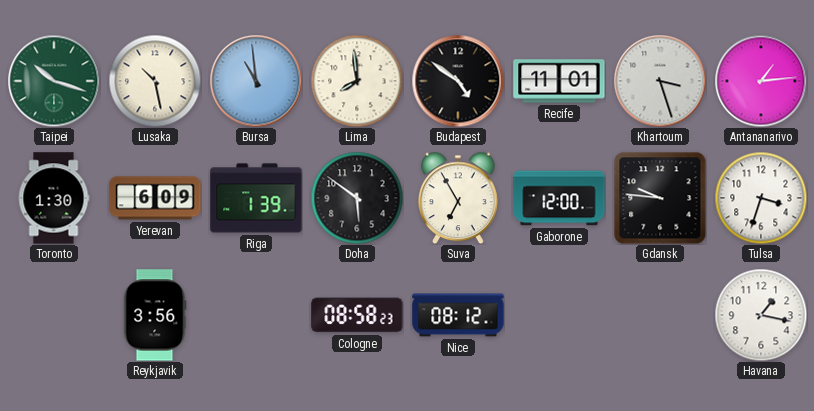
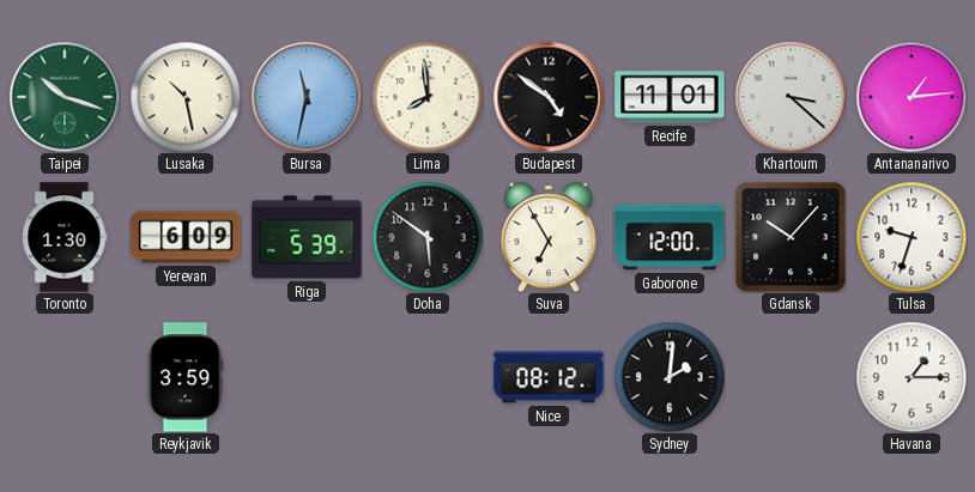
Bursa: 10:59 -> 11:32
Khartoum: 3:27 -> 3:22
Riga: 1:39 -> 5:39
Gdansk: 9:46 -> 10:07
Tulsa: 3:33 -> 9:33
Reykjavik: 3:56 -> 3:59
Cologne: 08:58 -> none
Sydney: none -> 2:01
Havana: 1:17 -> 1:15
